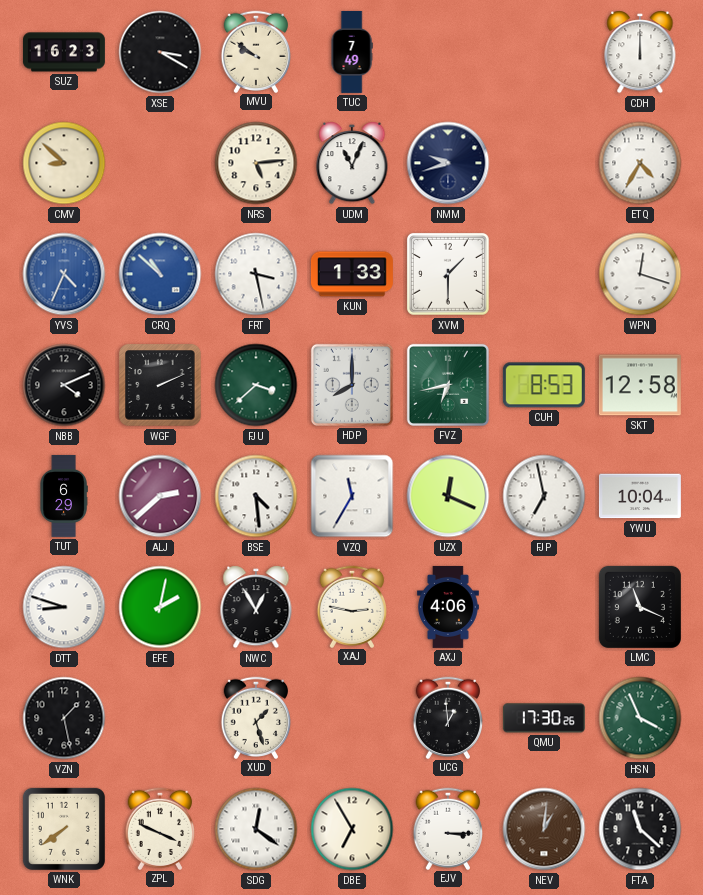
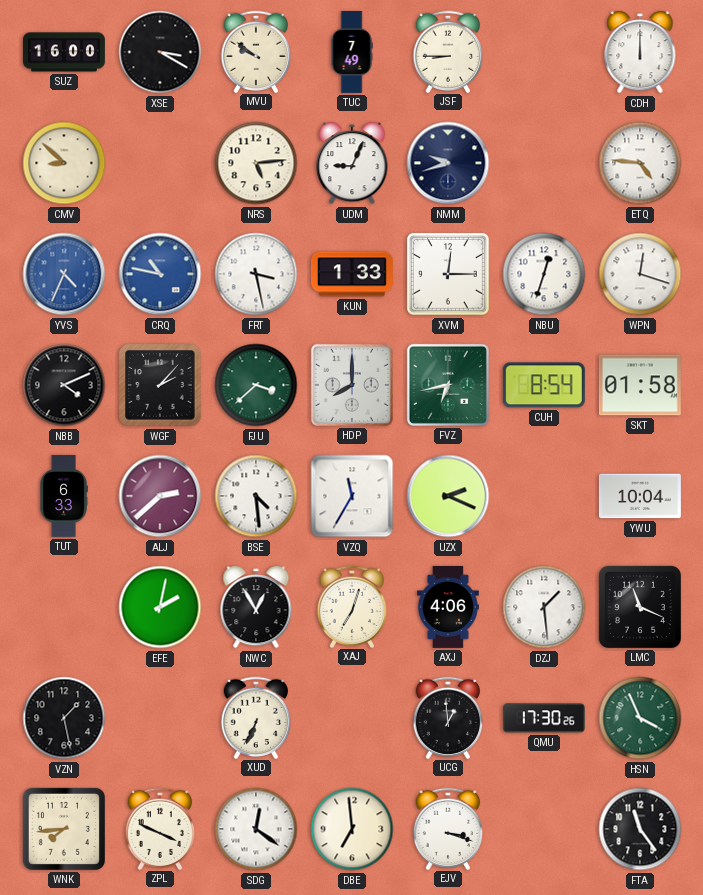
SUZ: 16:23 -> 16:00
JSF: none -> 8:45
UDM: 11:04 -> 9:04
ETQ: 4:35 -> 4:46
CRQ: 10:52 -> 10:47
XVM: 1:30 -> 12:15
NBU: none -> 12:33
WGF: 2:11 -> 2:07
CUH: 8:53 -> 8:54
SKT: 12:58 -> 01:58
TUT: 6:29 -> 6:33
UZX: 12:19 -> 2:19
FJP: 6:58 -> none
DTT: 8:48 -> none
XAJ: 2:47 -> 7:03
DZJ: none -> 1:29
XUD: 1:27 -> 6:34
WNK: 7:39 -> 7:44
DBE: 6:55 -> 6:59
EJV: 3:15 -> 3:18
NEV: 1:01 -> none
FTA: 11:22 -> 11:24
